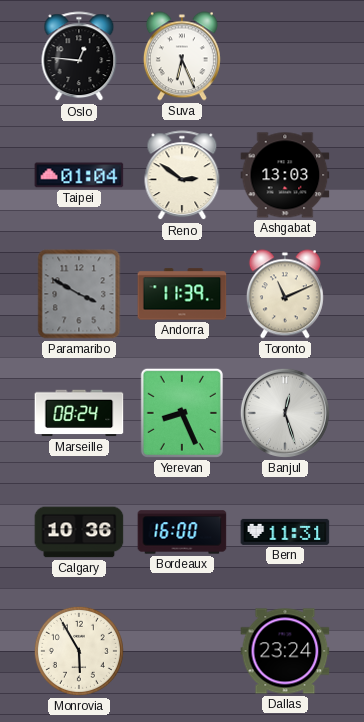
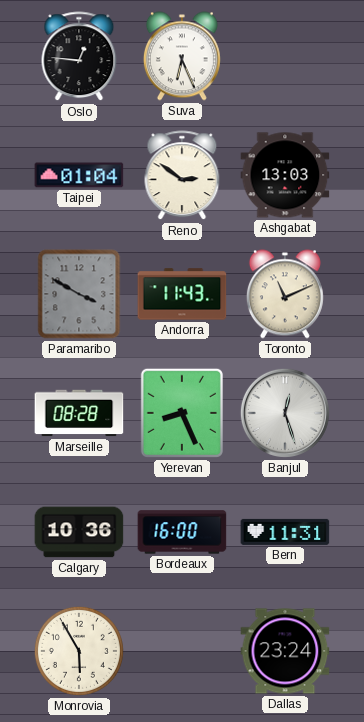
Andorra: 11:39 -> 11:43
Marseille: 08:24 -> 08:28
